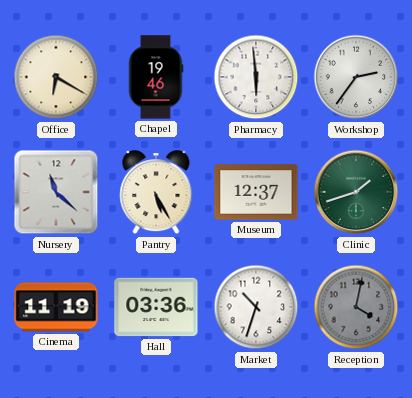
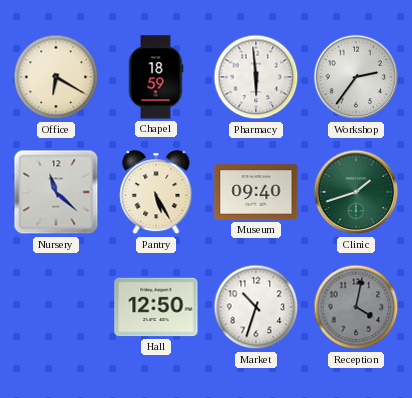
Chapel: 19:46 -> 18:59
Museum: 12:37 -> 09:40
Cinema: 11:19 -> none
Hall: 03:36 -> 12:50
